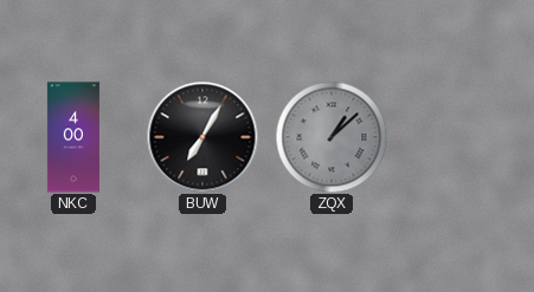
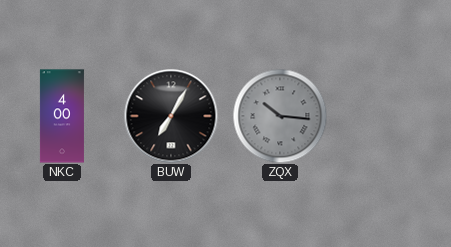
ZQX: 1:08 -> 10:16
